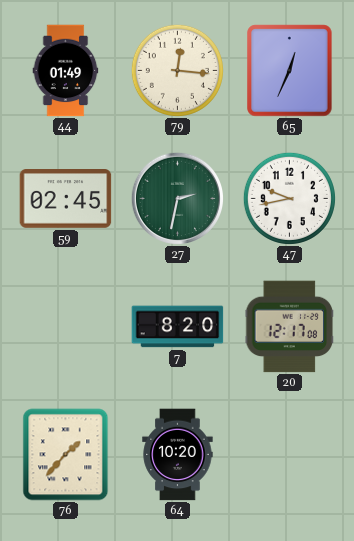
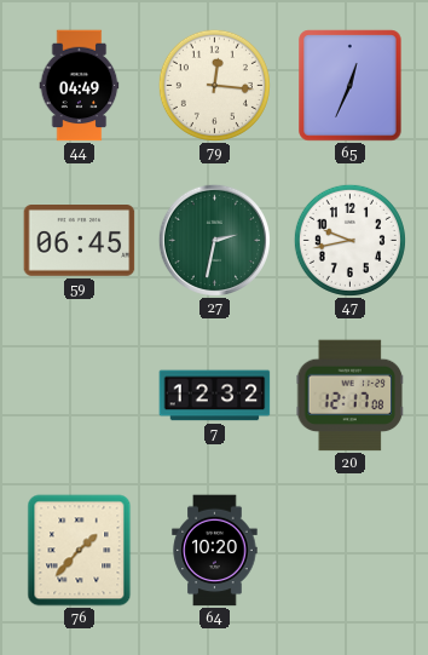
44: 01:49 -> 04:49
59: 02:45 -> 06:45
7: 8:20 -> 12:32
